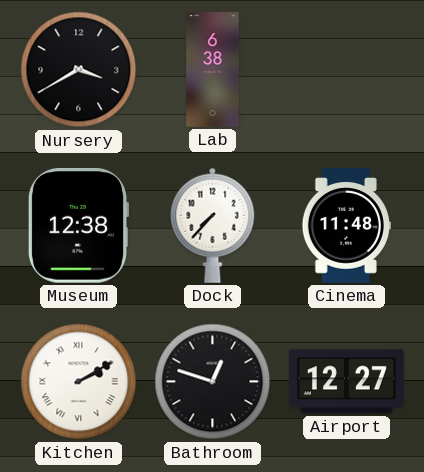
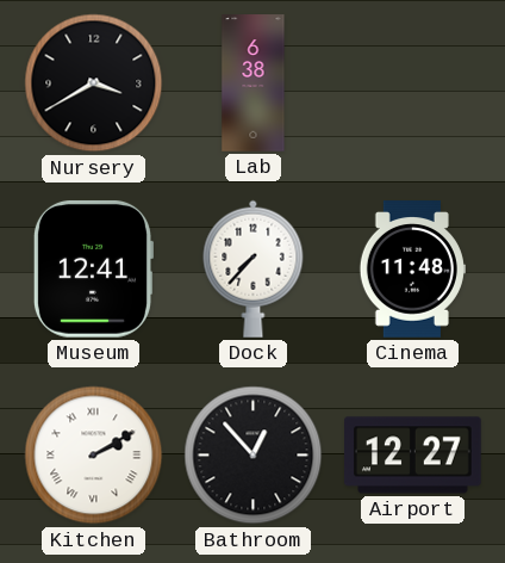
Museum: 12:38 -> 12:41
Bathroom: 12:48 -> 12:53
